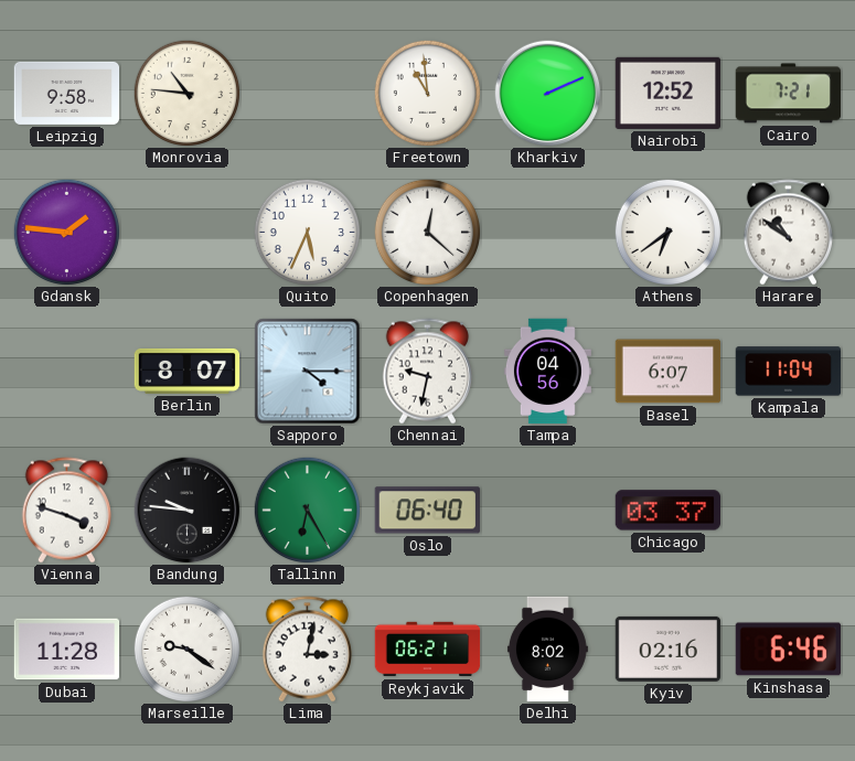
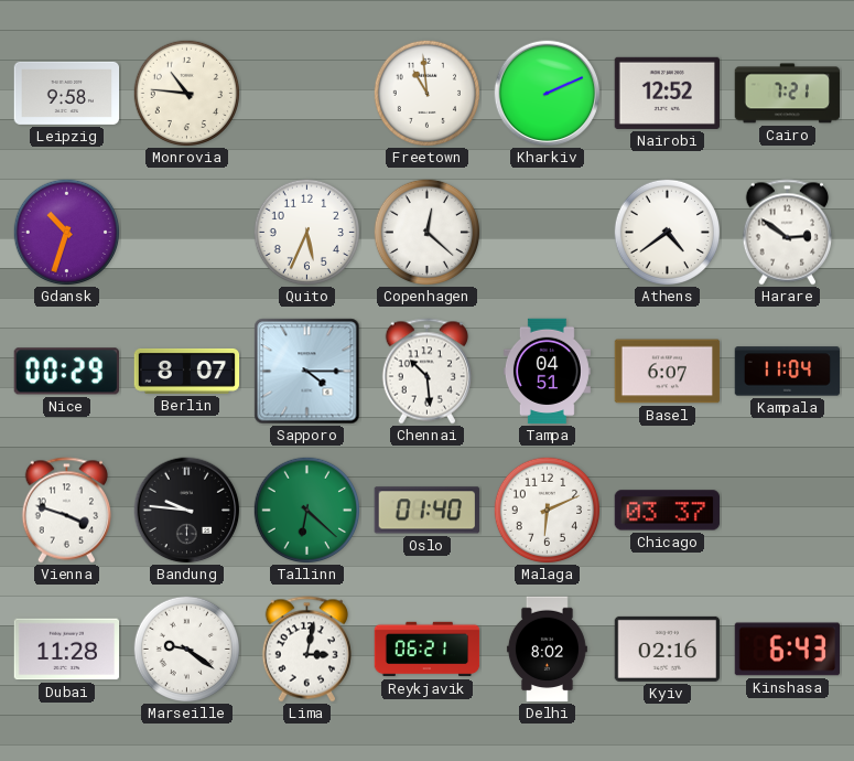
Gdansk: 1:46 -> 10:33
Athens: 6:39 -> 4:39
Harare: 10:51 -> 2:51
Nice: none -> 00:29
Chennai: 9:32 -> 10:29
Tampa: 04:56 -> 04:51
Tallinn: 6:25 -> 6:22
Oslo: 06:40 -> 01:40
Malaga: none -> 6:11
Kinshasa: 6:46 -> 6:43
